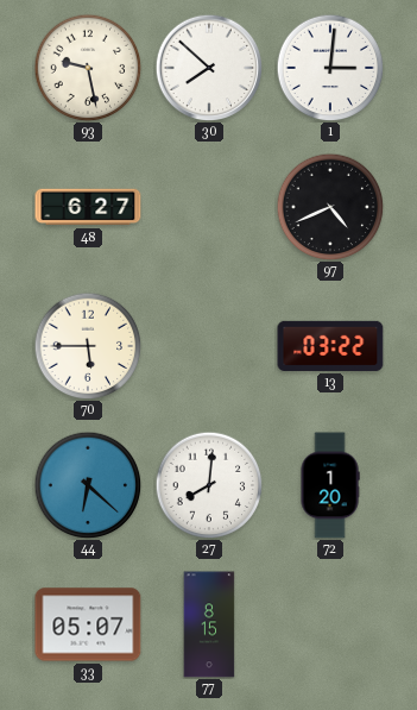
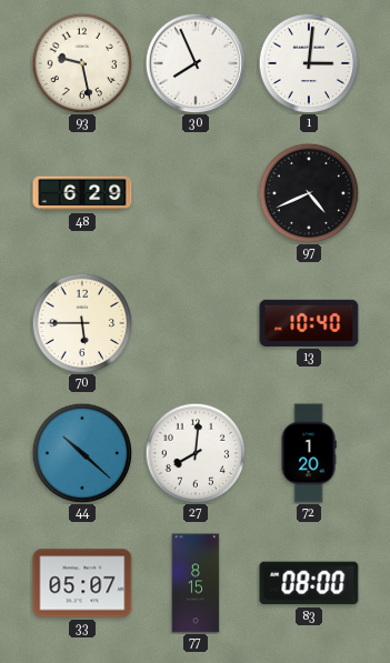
30: 7:52 -> 7:56
48: 6:27 -> 6:29
13: 03:22 -> 10:40
44: 6:22 -> 10:22
83: none -> 08:00
